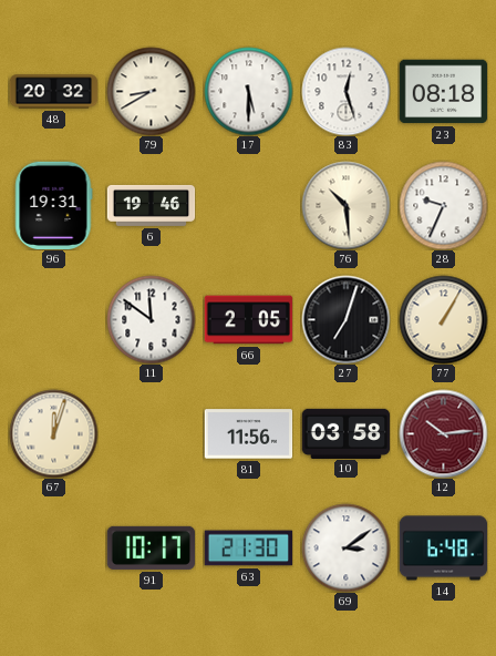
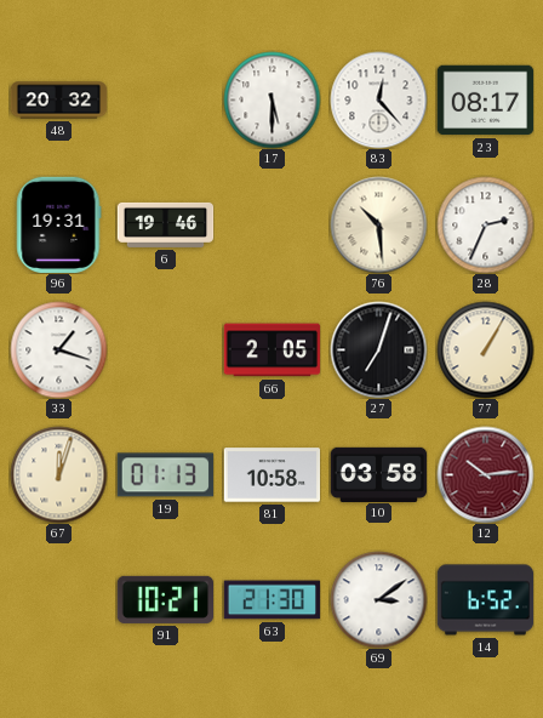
79: 8:40 -> none
83: 12:27 -> 12:23
23: 08:18 -> 08:17
28: 9:34 -> 2:34
33: none -> 1:18
11: 11:51 -> none
19: none -> 01:13
81: 11:56 -> 10:58
91: 10:17 -> 10:21
14: 6:48 -> 6:52
